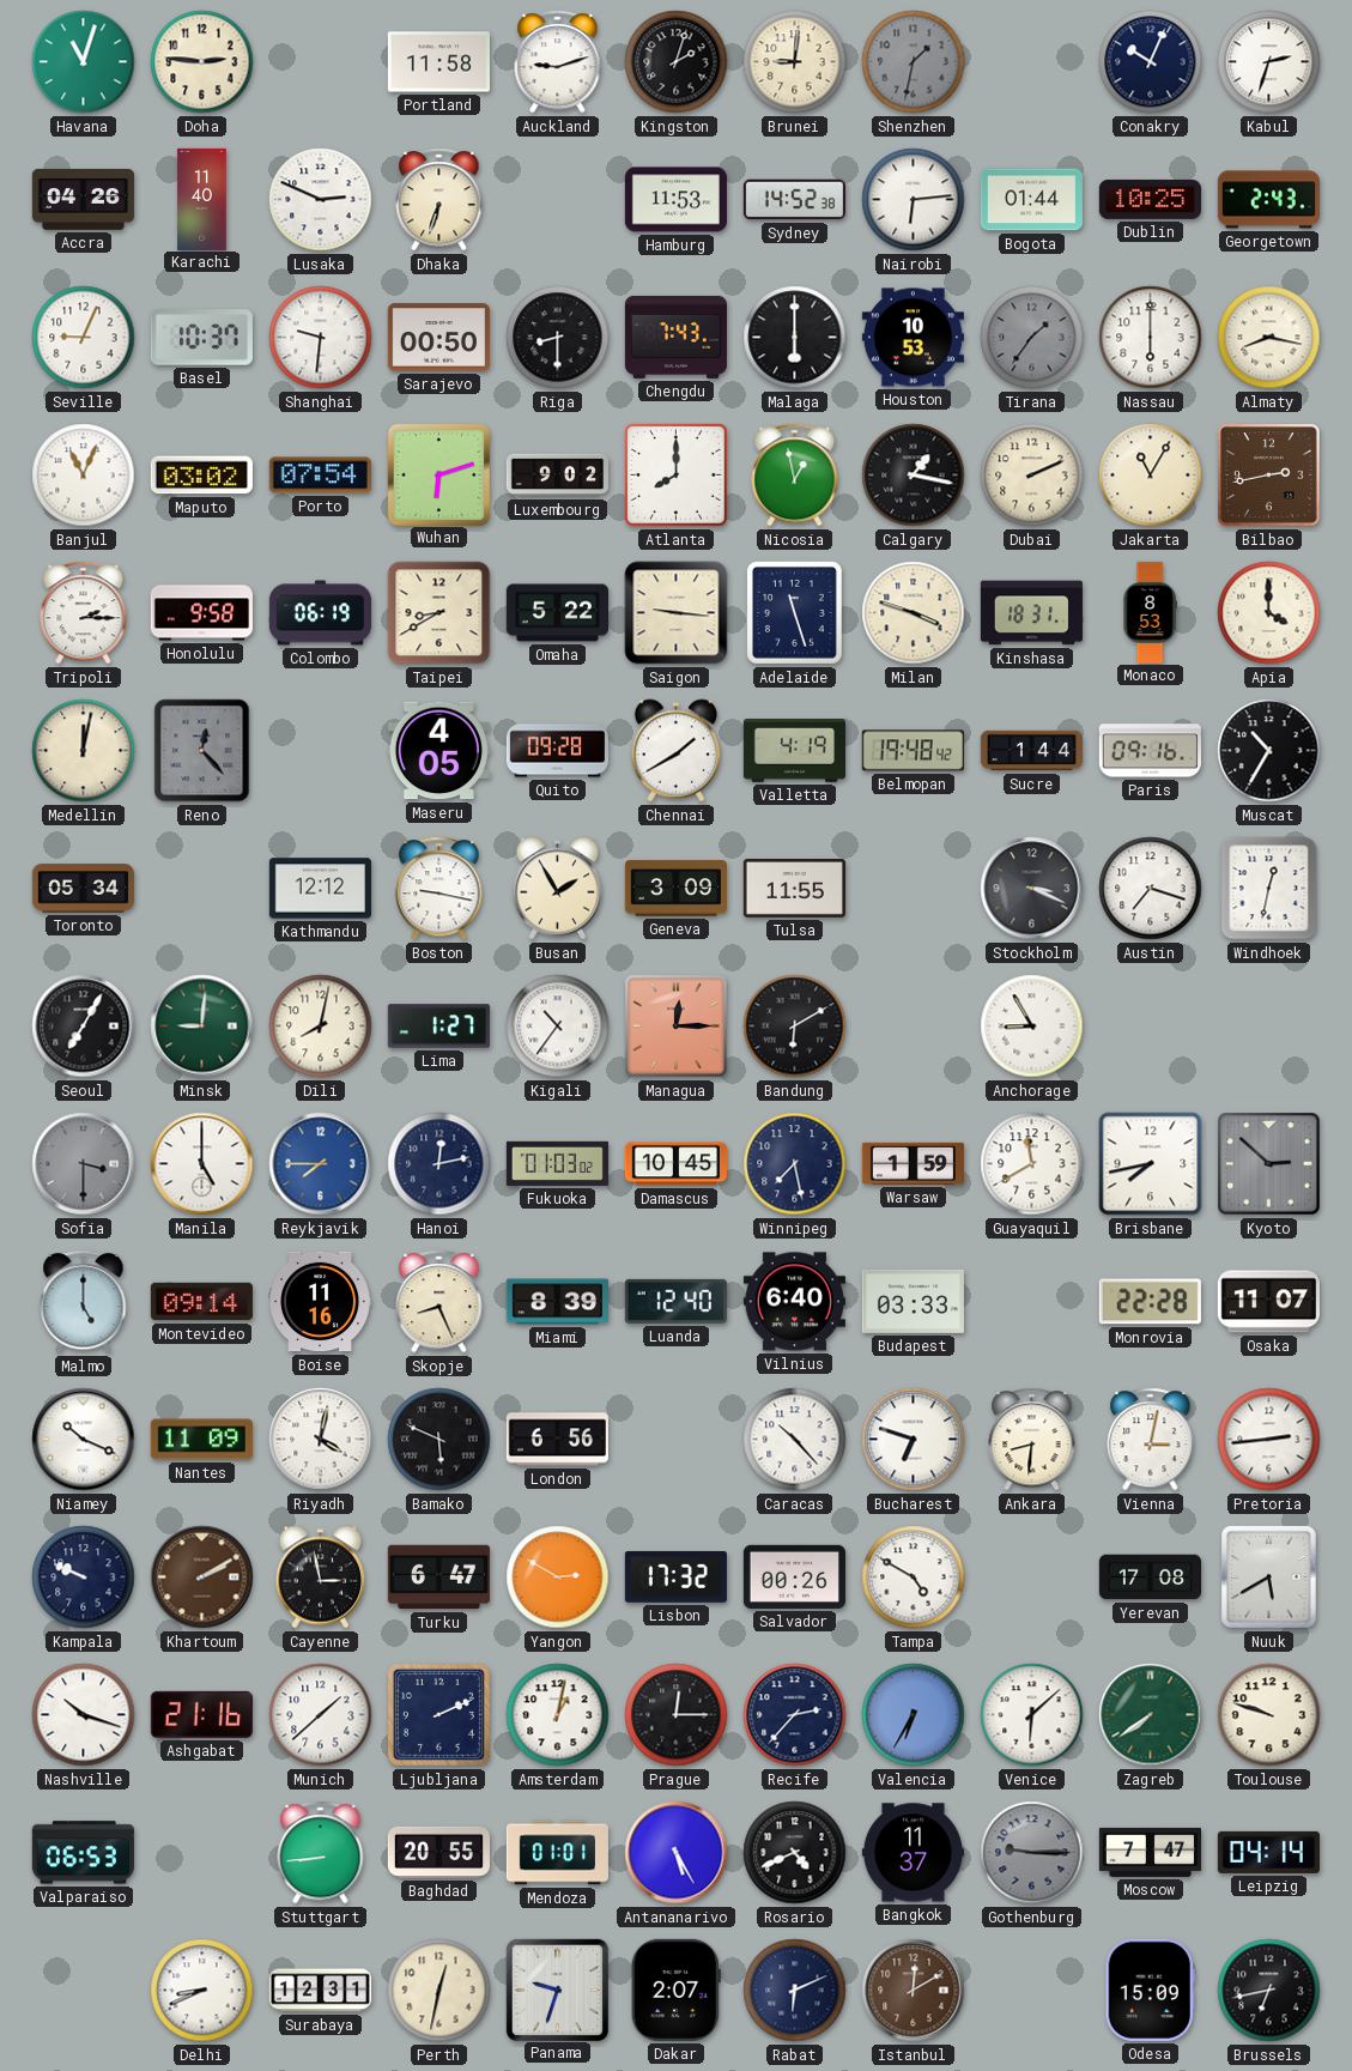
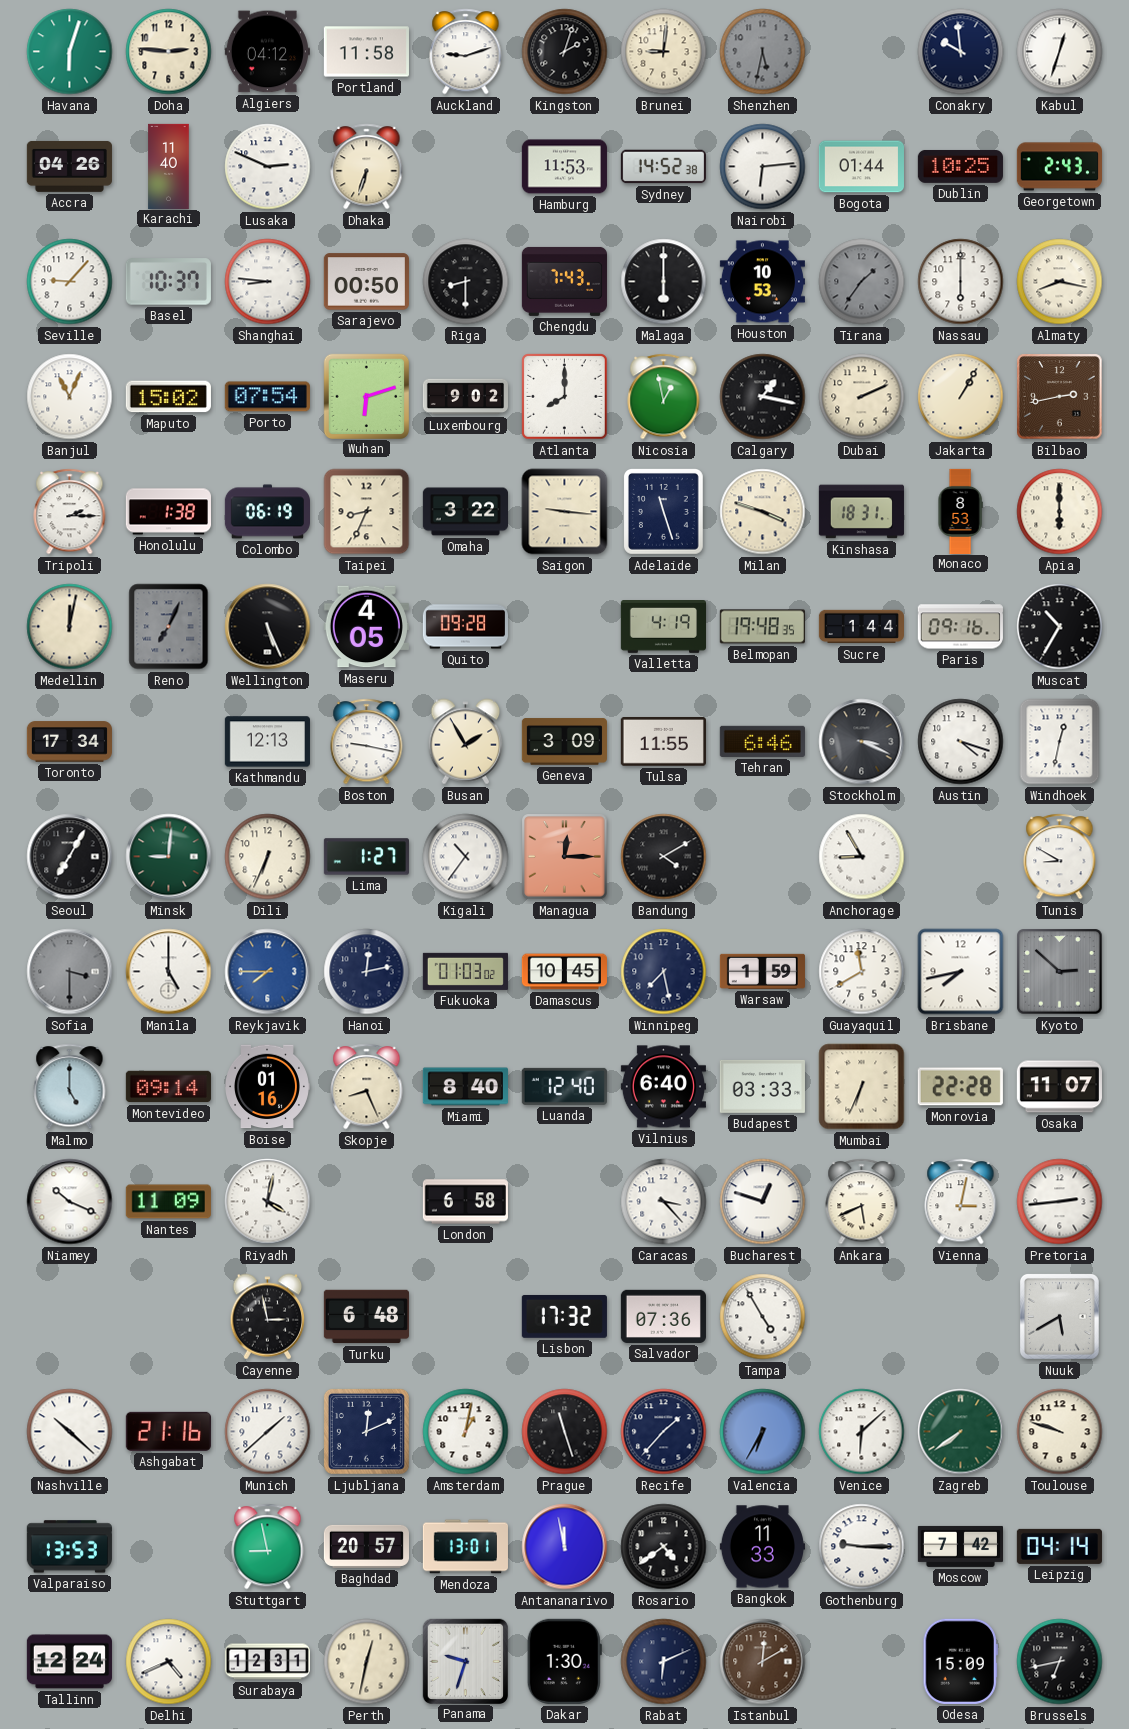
Havana: 11:03 -> 6:03
Algiers: none -> 04:12
Shenzhen: 1:32 -> 5:32
Conakry: 10:04 -> 9:59
Kabul: 2:33 -> 12:33
Seville: 9:04 -> 9:07
Shanghai: 9:31 -> 8:46
Maputo: 03:02 -> 15:02
Jakarta: 11:05 -> 1:05
Honolulu: 9:58 -> 1:38
Taipei: 8:40 -> 8:34
Omaha: 5:22 -> 3:22
Apia: 4:00 -> 6:00
Reno: 12:23 -> 7:04
Wellington: none -> 5:26
Chennai: 1:40 -> none
Belmopan: 19:48:42 -> 19:48:35
Toronto: 05:34 -> 17:34
Kathmandu: 12:12 -> 12:13
Tehran: none -> 6:46
Austin: 7:18 -> 4:18
Dili: 8:02 -> 6:34
Bandung: 6:10 -> 4:10
Tunis: none -> 8:50
Boise: 11:16 -> 01:16
Miami: 8:39 -> 8:40
Mumbai: none -> 6:34
Bamako: 5:49 -> none
London: 6:56 -> 6:58
Caracas: 10:23 -> 3:23
Bucharest: 6:48 -> 12:48
Ankara: 8:31 -> 5:41
Kampala: 9:49 -> none
Khartoum: 2:10 -> none
Turku: 6:47 -> 6:48
Yangon: 2:50 -> none
Salvador: 00:26 -> 07:36
Tampa: 4:50 -> 4:55
Yerevan: 17:08 -> none
Nashville: 10:18 -> 10:22
Ljubljana: 2:11 -> 12:11
Prague: 12:15 -> 11:27
Recife: 2:37 -> 1:37
Valparaiso: 06:53 -> 13:53
Stuttgart: 8:44 -> 8:58
Baghdad: 20:55 -> 20:57
Mendoza: 01:01 -> 13:01
Antananarivo: 5:25 -> 11:58
Rosario: 4:41 -> 4:39
Bangkok: 11:37 -> 11:33
Gothenburg dial: grey -> white
Moscow: 7:47 -> 7:42
Tallinn: none -> 12:24
Delhi: 8:41 -> 4:41
Dakar: 2:07 -> 1:30
